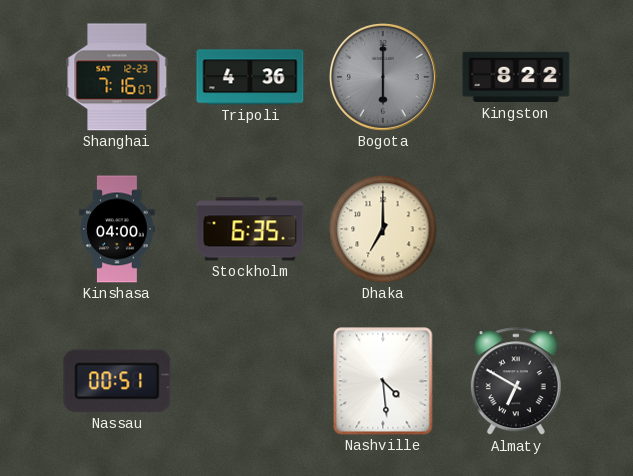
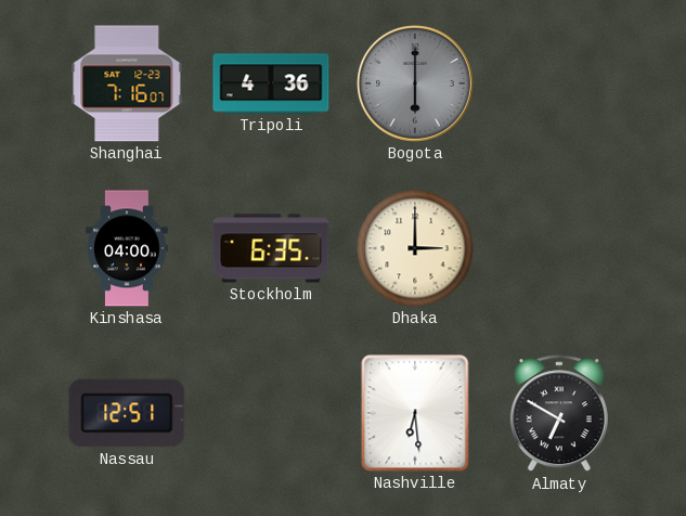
Kingston: 8:22 -> none
Dhaka: 7:00 -> 3:00
Nassau: 00:51 -> 12:51
Nashville: 4:29 -> 6:29
